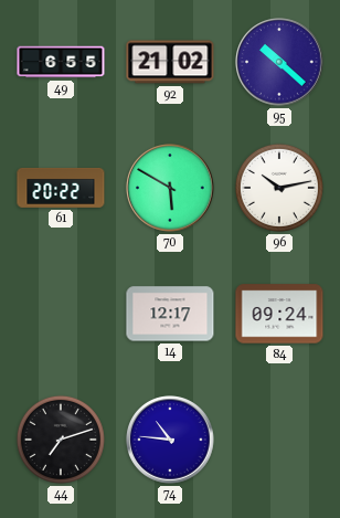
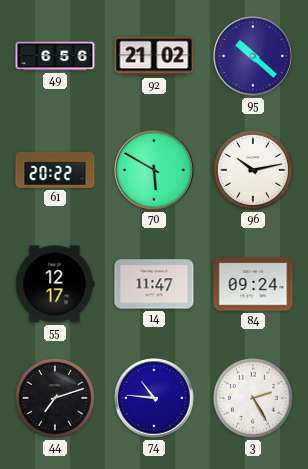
49: 6:55 -> 6:56
55: none -> 12:17
14: 12:17 -> 11:47
3: none -> 2:25
